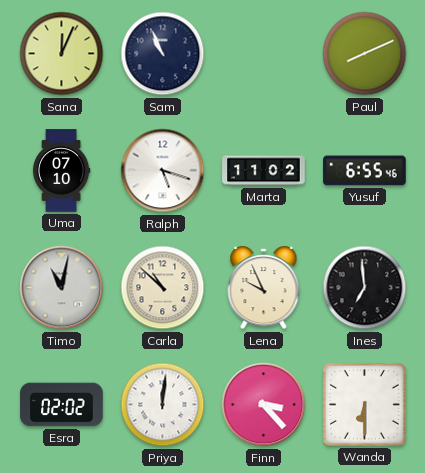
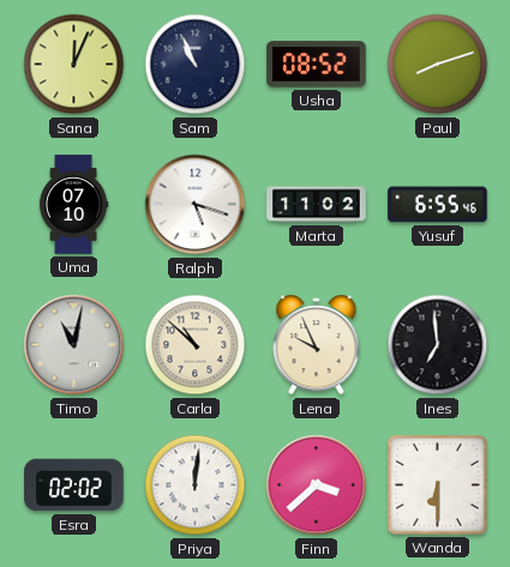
Usha: none -> 08:52
Paul: 8:11 -> 8:12
Finn: 3:23 -> 3:38
